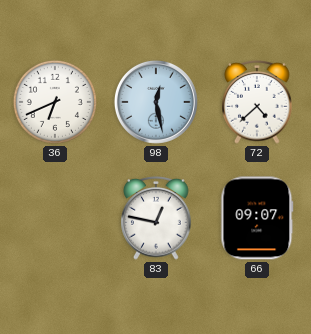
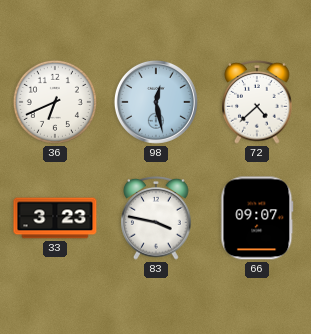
33: none -> 3:23
83: 12:47 -> 3:47
